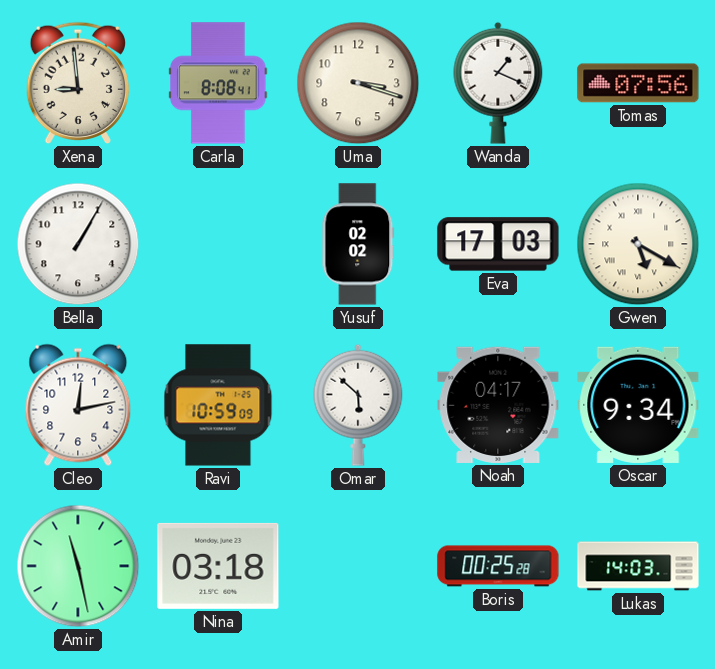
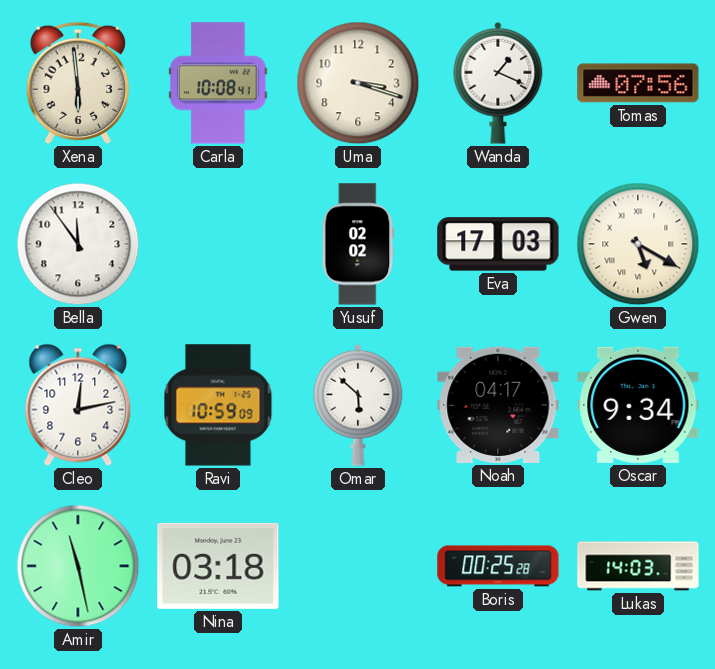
Xena: 8:59 -> 5:59
Carla: 8:08 -> 10:08
Bella: 1:05 -> 11:54
